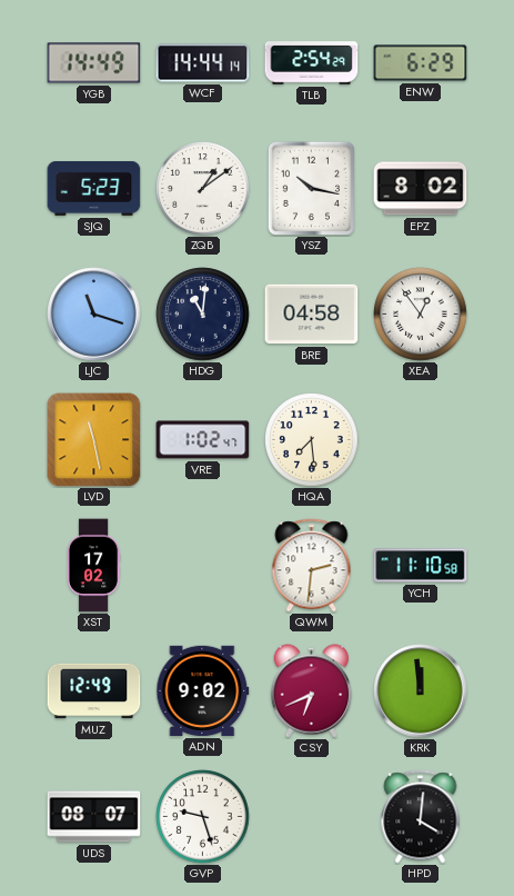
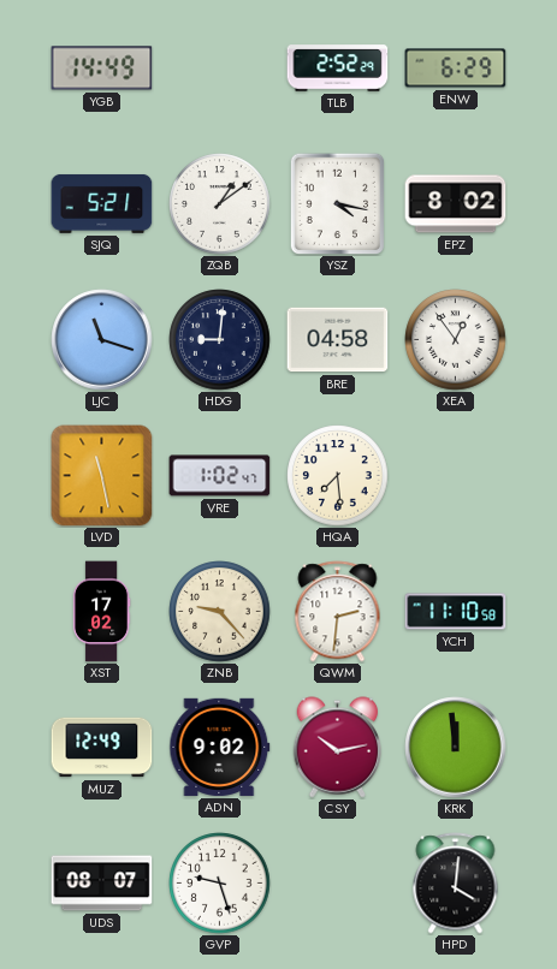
WCF: 14:44 -> none
TLB: 2:54 -> 2:52
SJQ: 5:23 -> 5:21
YSZ: 10:17 -> 4:17
HDG: 11:01 -> 9:01
ZNB: none -> 9:23
CSY: 6:41 -> 10:13
